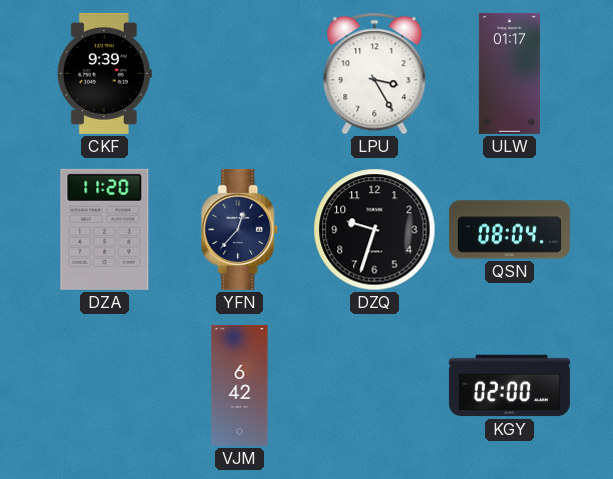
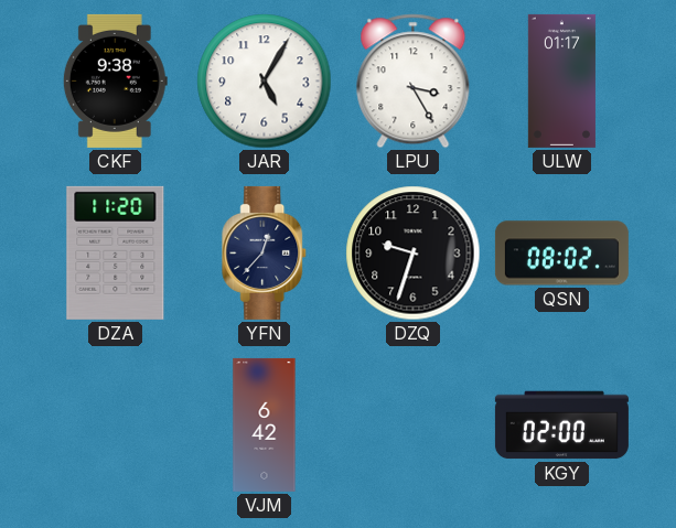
CKF: 9:39 -> 9:38
JAR: none -> 5:05
QSN: 08:04 -> 08:02
